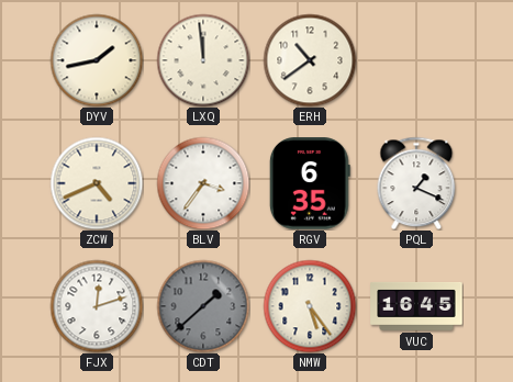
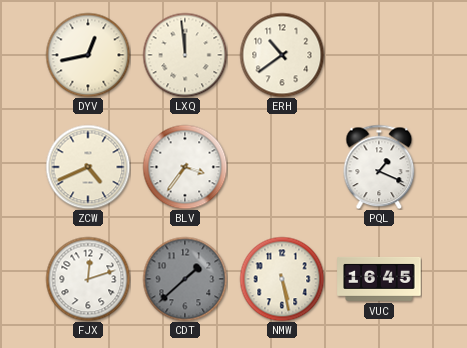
DYV: 1:43 -> 12:43
RGV: 6:35 -> none
NMW: 5:24 -> 5:28
